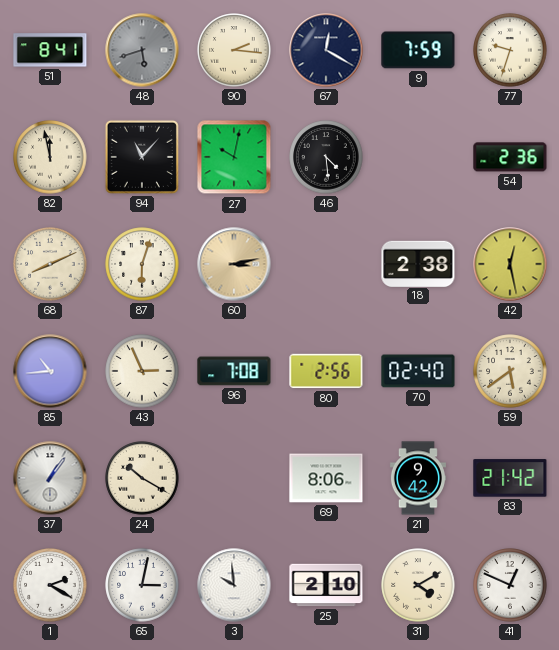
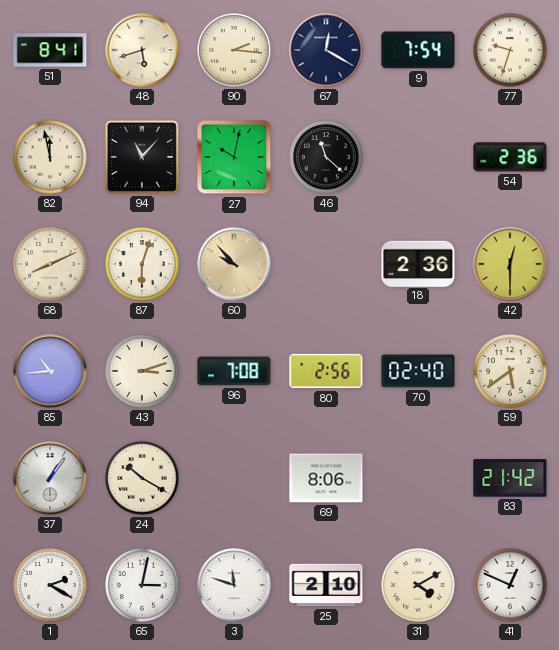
48 dial: grey -> cream
9: 7:59 -> 7:54
46: 4:29 -> 11:22
60: 3:13 -> 9:53
18: 2:38 -> 2:36
42: 12:28 -> 12:30
43: 2:56 -> 3:12
21: 9:42 -> none
3: 9:59 -> 11:48
